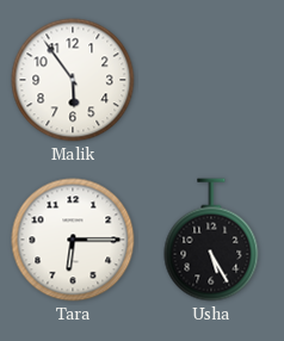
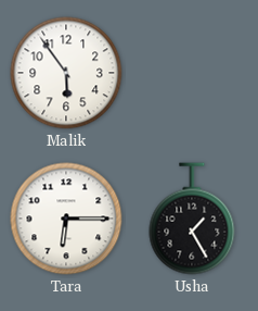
Usha: 5:25 -> 1:25
